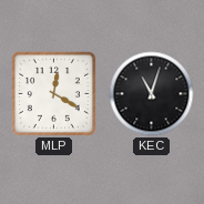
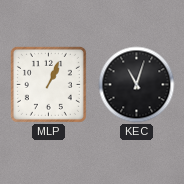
MLP: 12:20 -> 1:04
